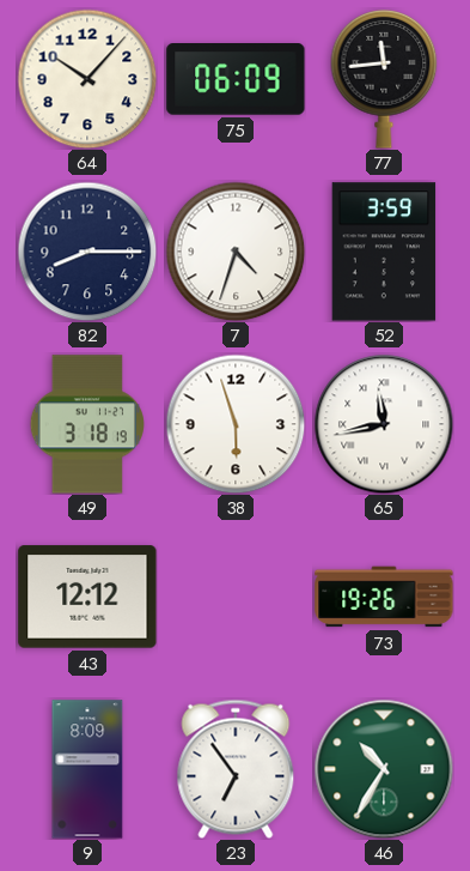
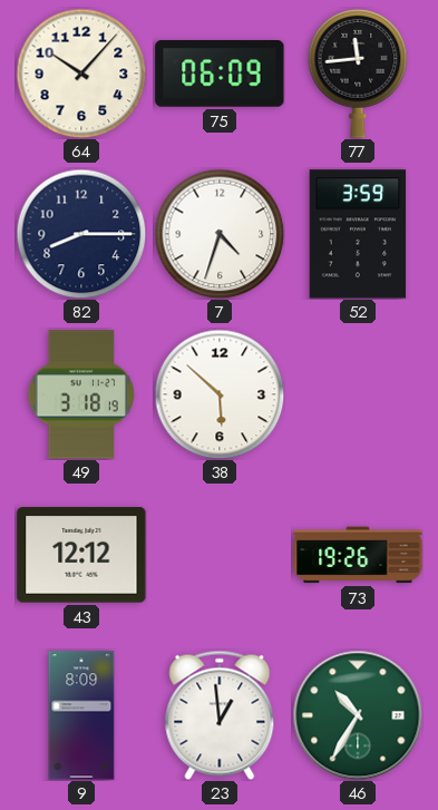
38: 5:57 -> 5:52
65: 11:43 -> none
23: 6:54 -> 12:59
